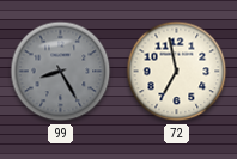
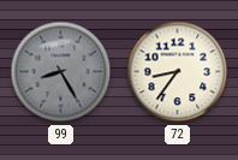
72: 6:58 -> 8:36
